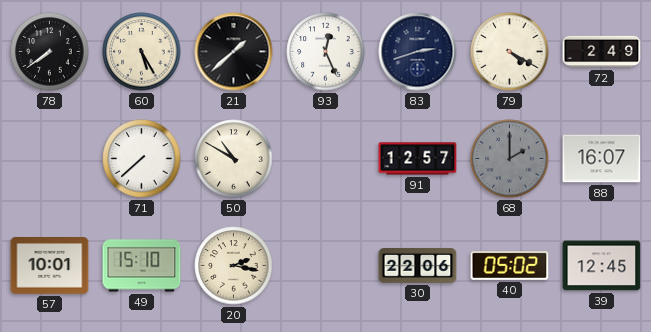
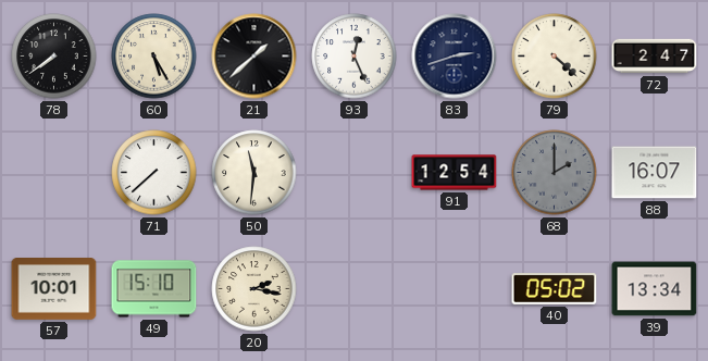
79: 4:20 -> 4:22
72: 2:49 -> 2:47
50: 10:50 -> 11:31
91: 12:57 -> 12:54
30: 22:06 -> none
39: 12:45 -> 13:34
